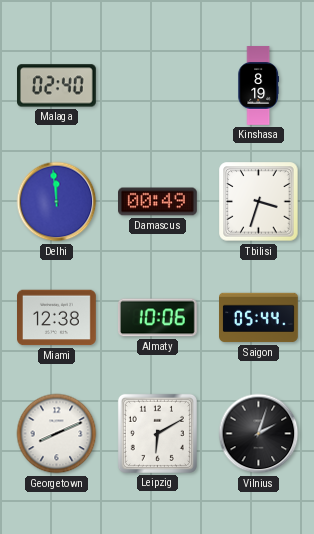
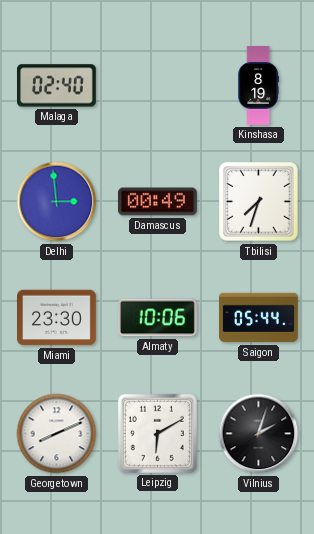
Delhi: 11:59 -> 2:59
Tbilisi: 3:33 -> 7:33
Miami: 12:38 -> 23:30
